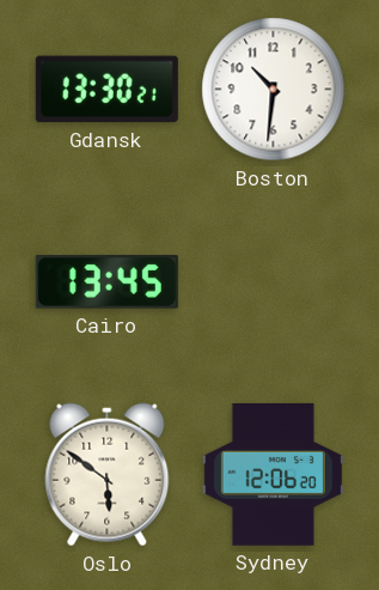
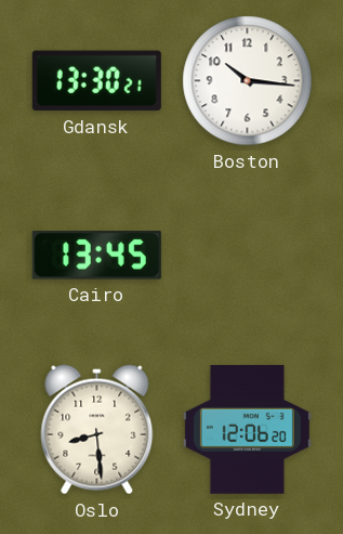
Boston: 10:31 -> 10:16
Oslo: 5:51 -> 8:29
